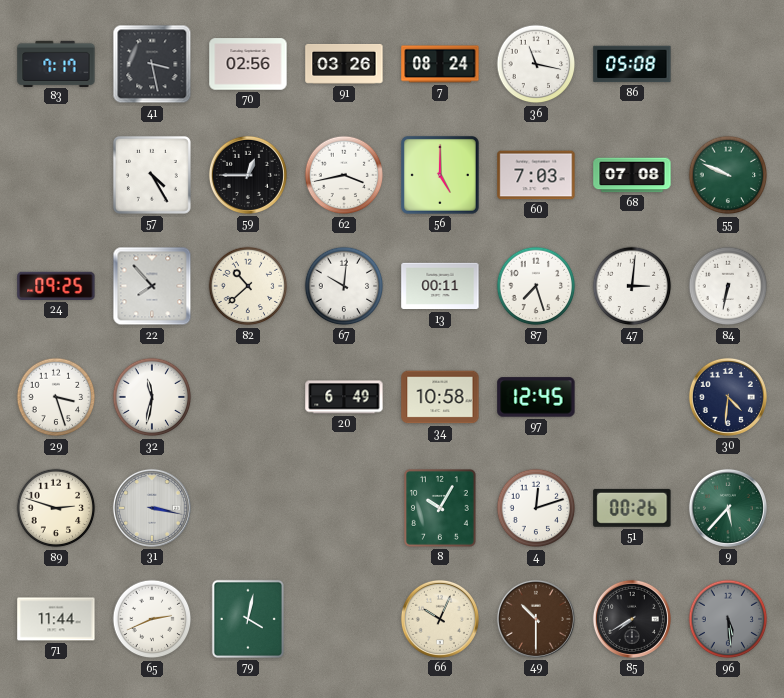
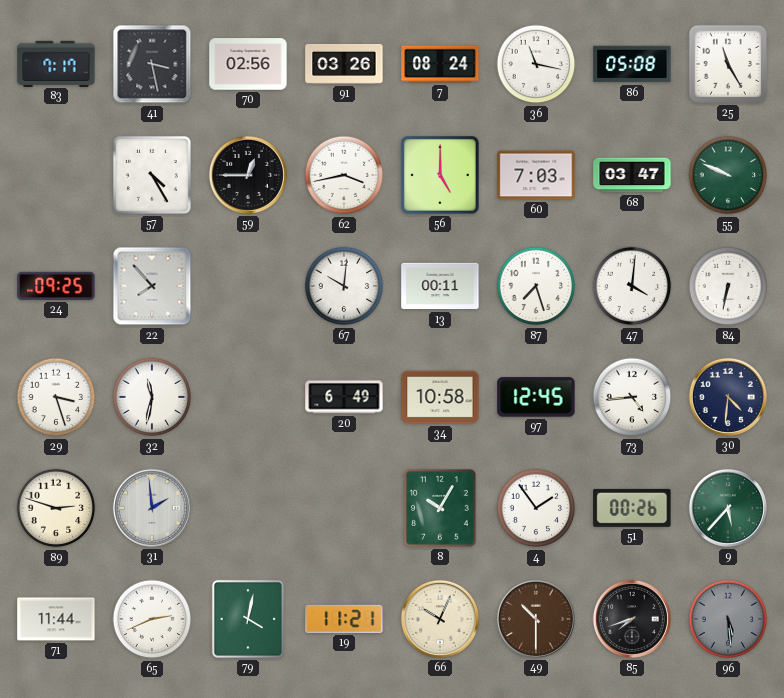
25: none -> 11:25
68: 07:08 -> 03:47
82: 10:38 -> none
47: 3:01 -> 4:01
73: none -> 4:44
31: 3:17 -> 1:59
4: 12:12 -> 1:54
19: none -> 11:21
85: 7:40 -> 7:42
